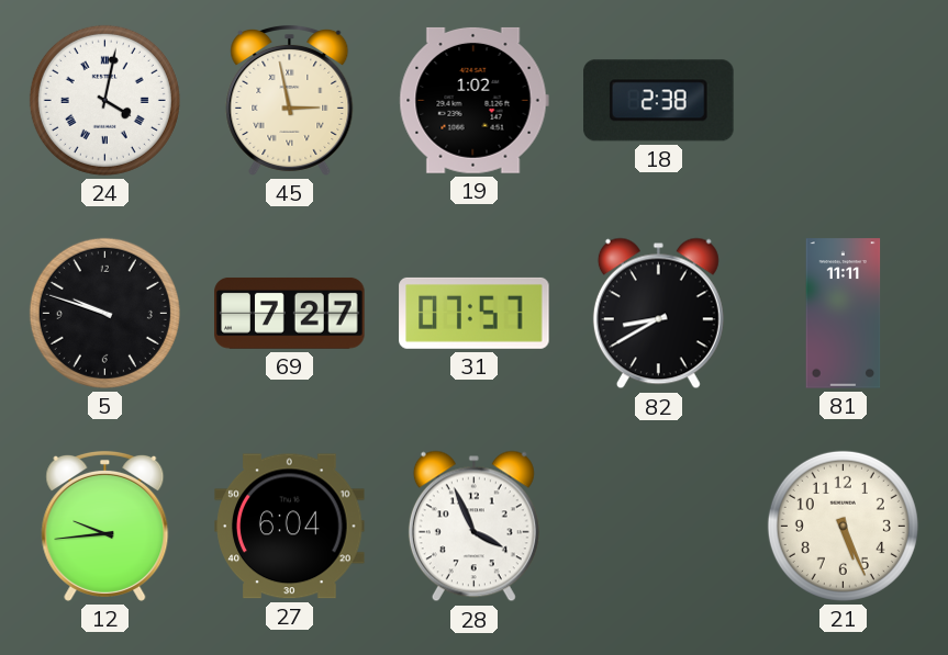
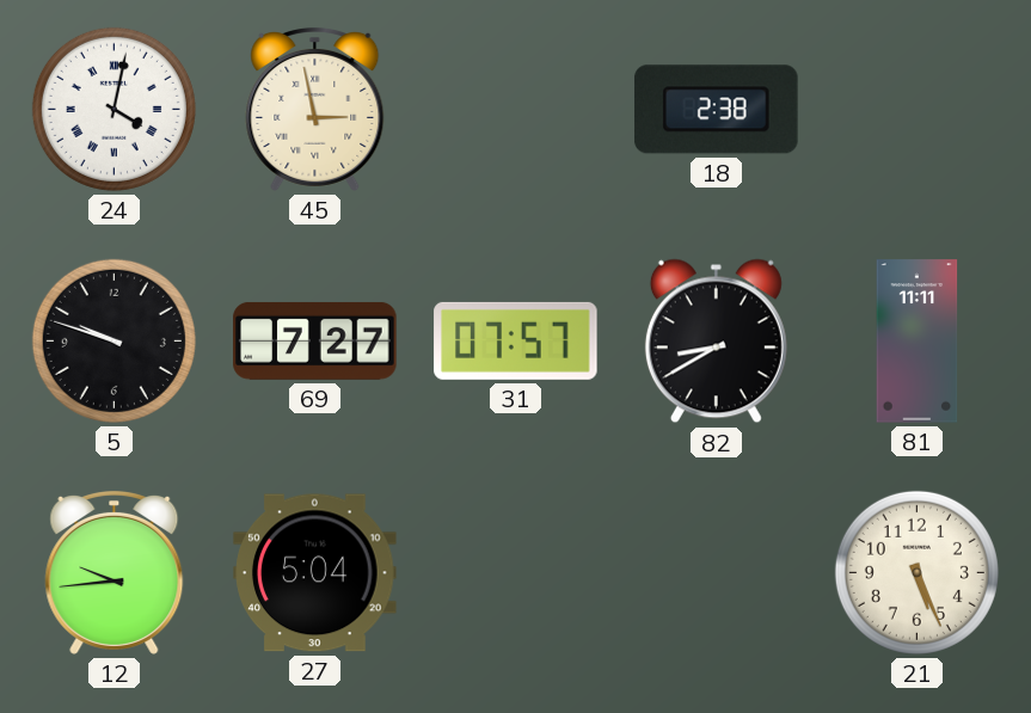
19: 1:02 -> none
27: 6:04 -> 5:04
28: 3:56 -> none
